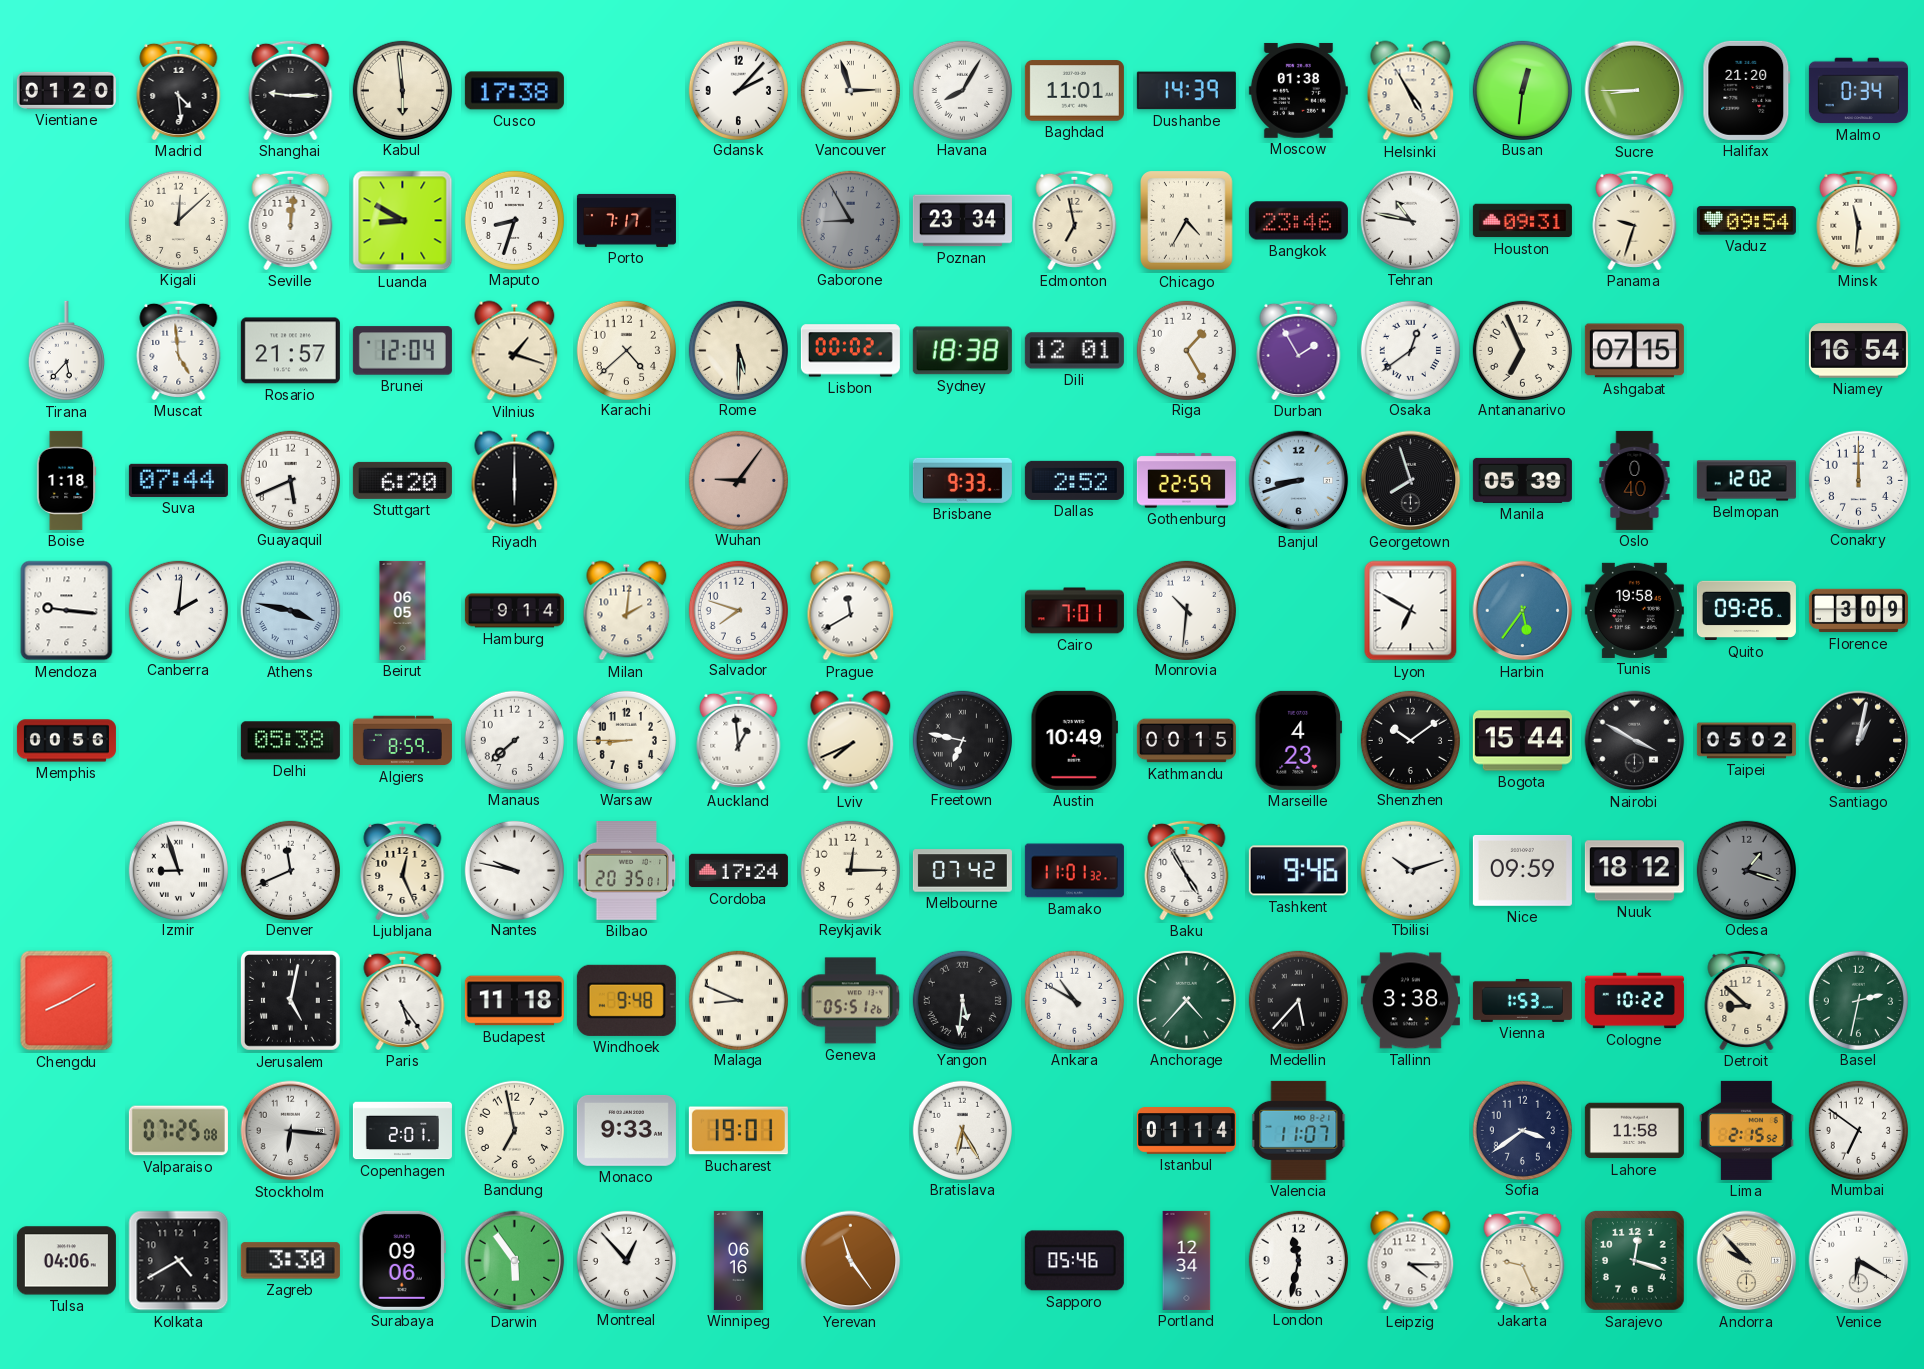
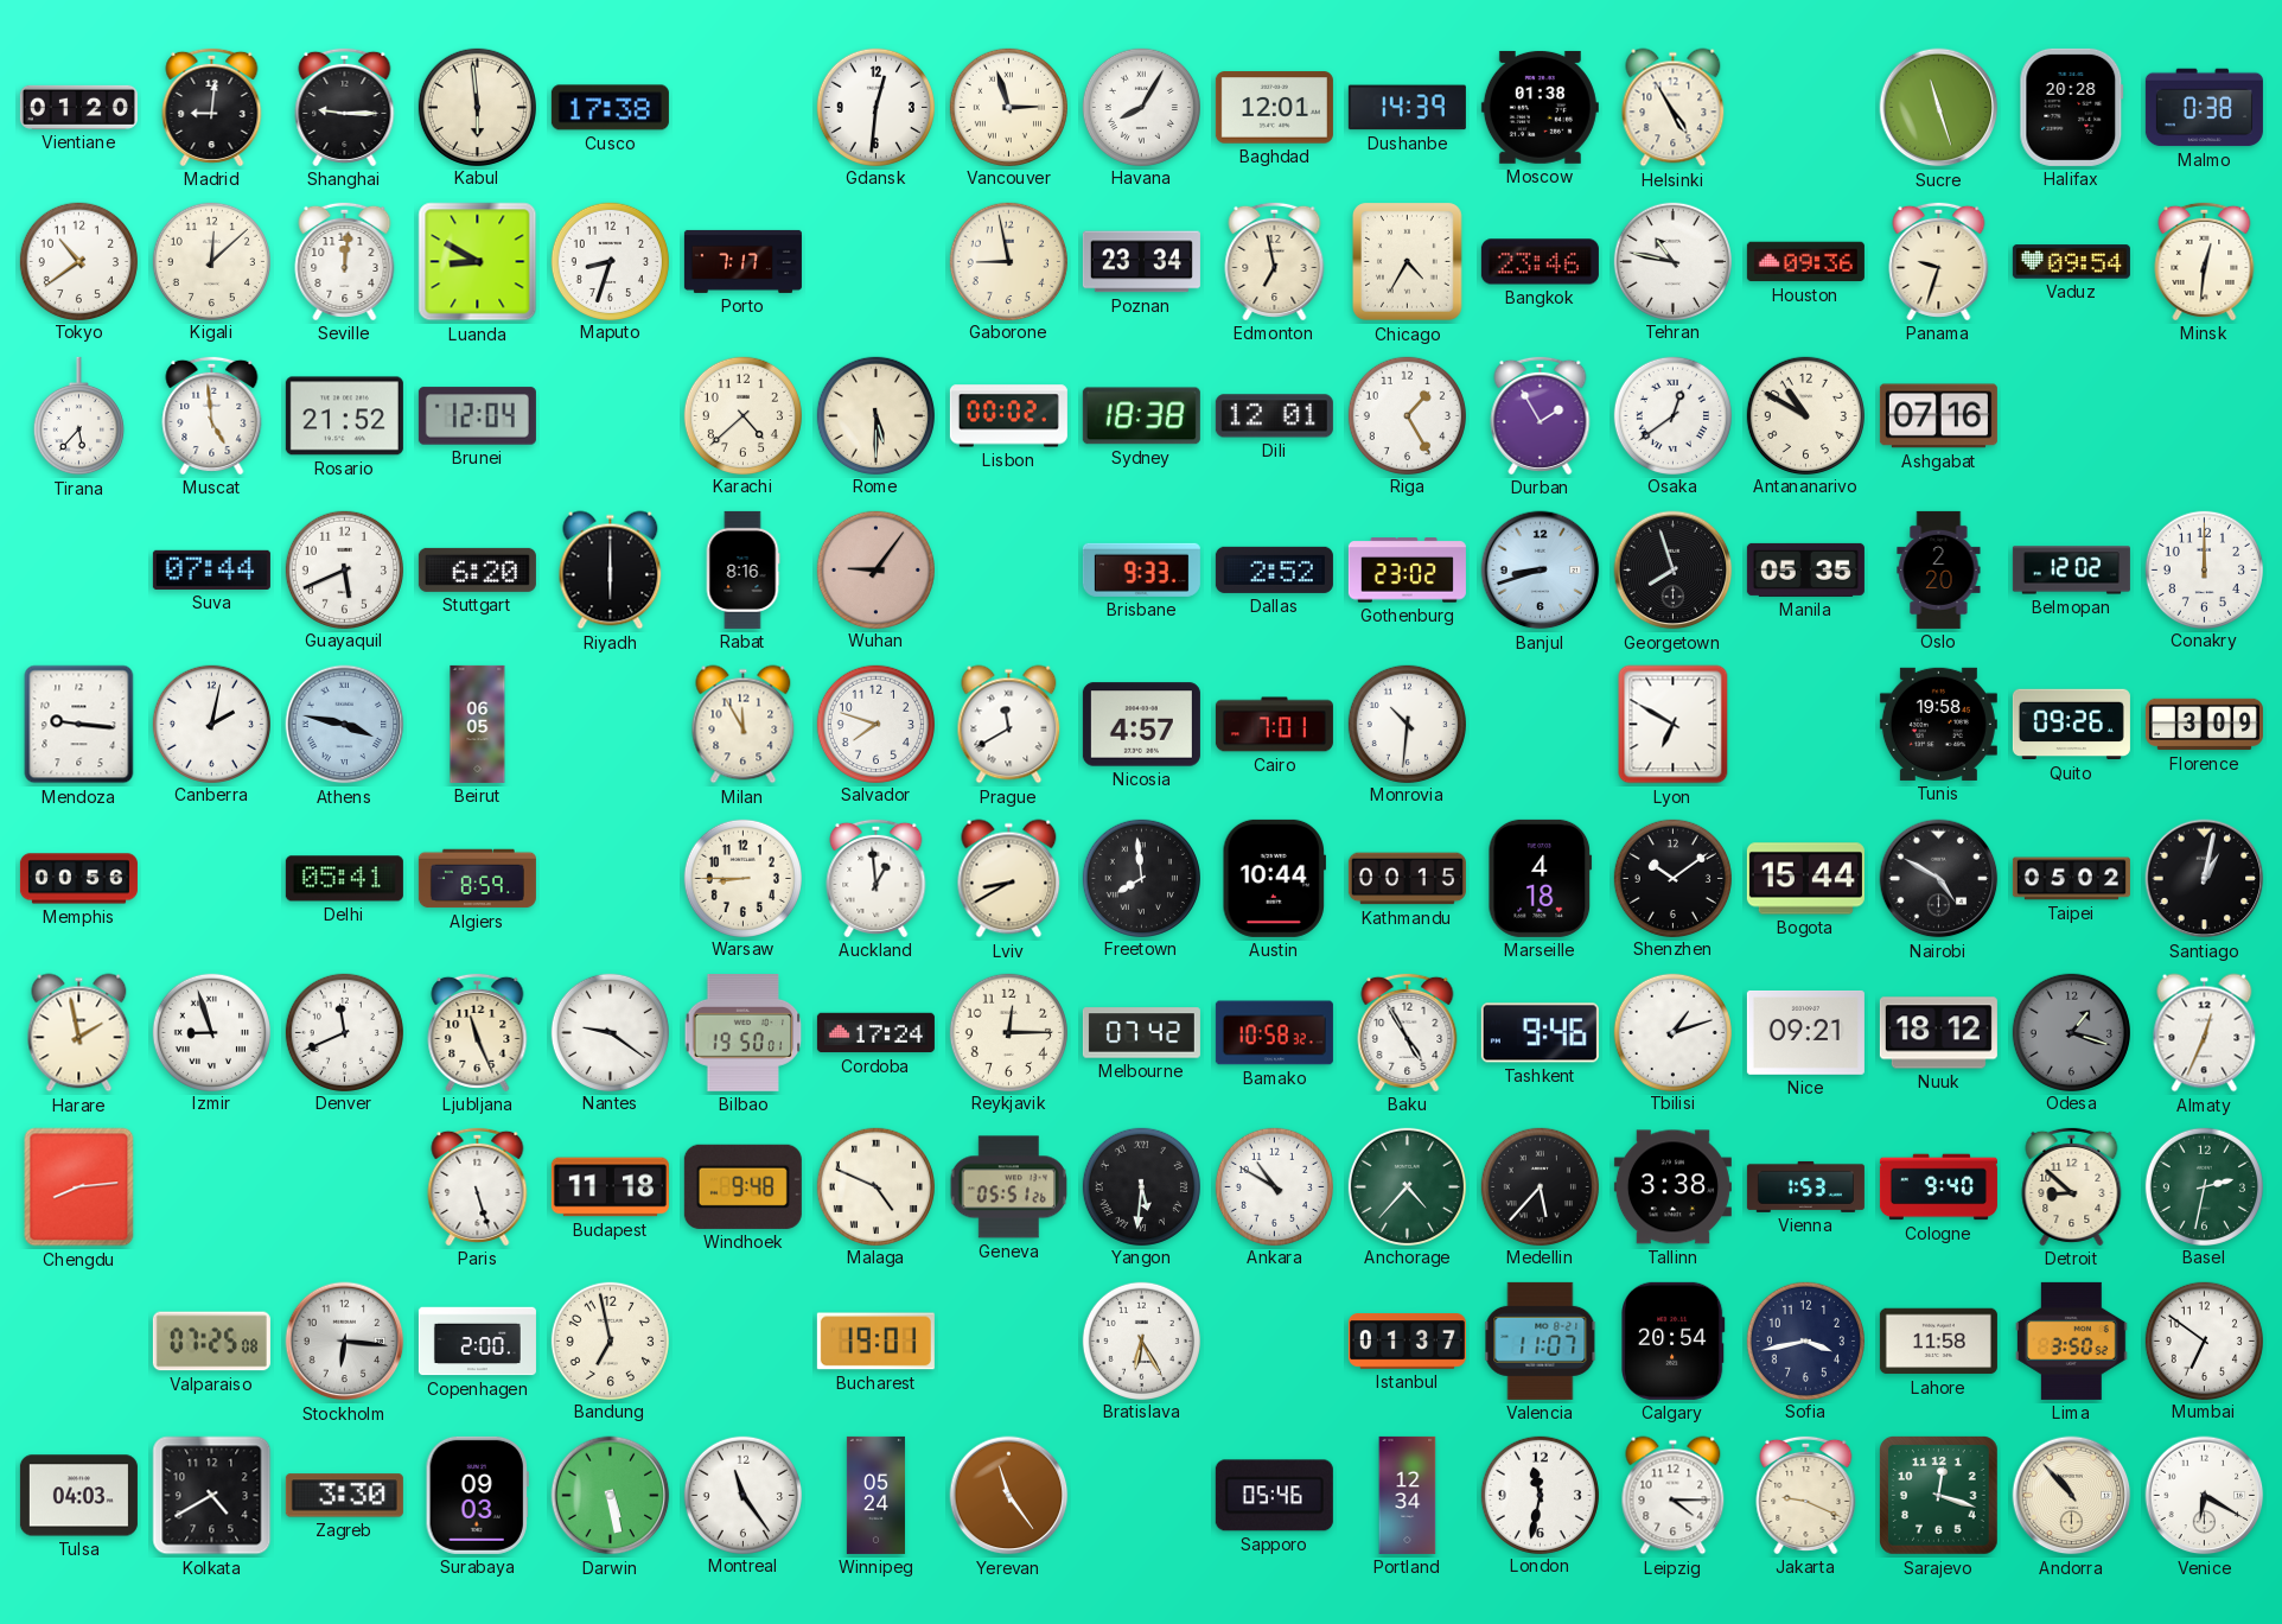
Madrid: 4:29 -> 9:01
Gdansk: 2:07 -> 12:31
Baghdad: 11:01 -> 12:01
Busan: 12:31 -> none
Sucre: 8:45 -> 11:27
Halifax: 21:20 -> 20:28
Malmo: 0:34 -> 0:38
Tokyo: none -> 10:39
Gaborone: 8:55 -> 8:58
Gaborone dial: grey -> cream
Houston: 09:31 -> 09:36
Minsk: 11:31 -> 12:31
Rosario: 21:57 -> 21:52
Vilnius: 1:18 -> none
Antananarivo: 6:56 -> 10:50
Ashgabat: 07:15 -> 07:16
Niamey: 16:54 -> none
Boise: 1:18 -> none
Rabat: none -> 8:16
Gothenburg: 22:59 -> 23:02
Manila: 05:39 -> 05:35
Oslo: 0:40 -> 2:20
Canberra: 2:01 -> 2:02
Hamburg: 9:14 -> none
Milan: 2:01 -> 11:55
Nicosia: none -> 4:57
Harbin: 5:36 -> none
Delhi: 05:38 -> 05:41
Manaus: 7:38 -> none
Lviv: 7:41 -> 8:40
Freetown: 6:47 -> 7:59
Austin: 10:49 -> 10:44
Marseille: 4:23 -> 4:18
Nairobi: 3:50 -> 4:50
Harare: none -> 1:58
Ljubljana: 12:26 -> 11:26
Nantes: 9:47 -> 9:21
Bilbao: 20:35 -> 19:50
Bamako: 11:01 -> 10:58
Tbilisi: 10:12 -> 1:12
Nice: 09:59 -> 09:21
Almaty: none -> 12:34
Chengdu: 8:10 -> 8:14
Jerusalem: 5:02 -> none
Paris: 5:24 -> 5:27
Malaga: 8:49 -> 4:49
Cologne: 10:22 -> 9:40
Copenhagen: 2:01 -> 2:00
Monaco: 9:33 -> none
Istanbul: 01:14 -> 01:37
Calgary: none -> 20:54
Sofia: 3:39 -> 3:43
Lima: 2:15 -> 3:50
Tulsa: 04:06 -> 04:03
Surabaya: 09:06 -> 09:03
Darwin: 5:54 -> 5:28
Montreal: 12:53 -> 11:24
Winnipeg: 06:16 -> 05:24
Jakarta: 9:26 -> 9:19
Andorra: 9:53 -> 10:53
